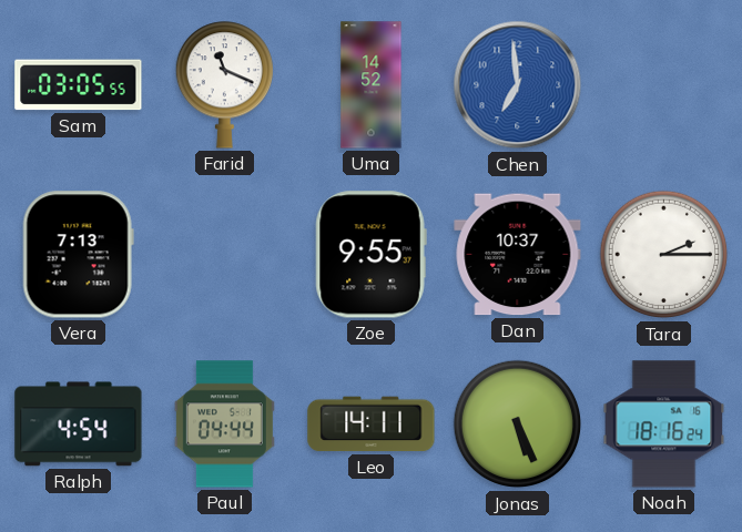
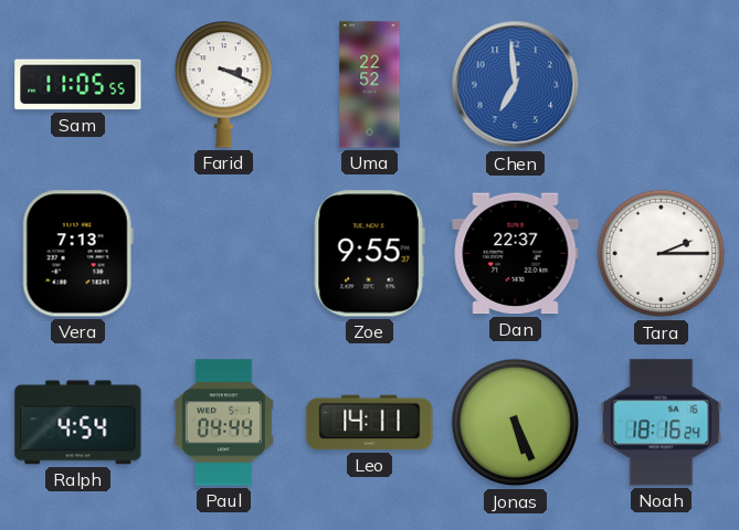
Sam: 03:05 -> 11:05
Farid: 11:19 -> 3:19
Uma: 14:52 -> 22:52
Dan: 10:37 -> 22:37
